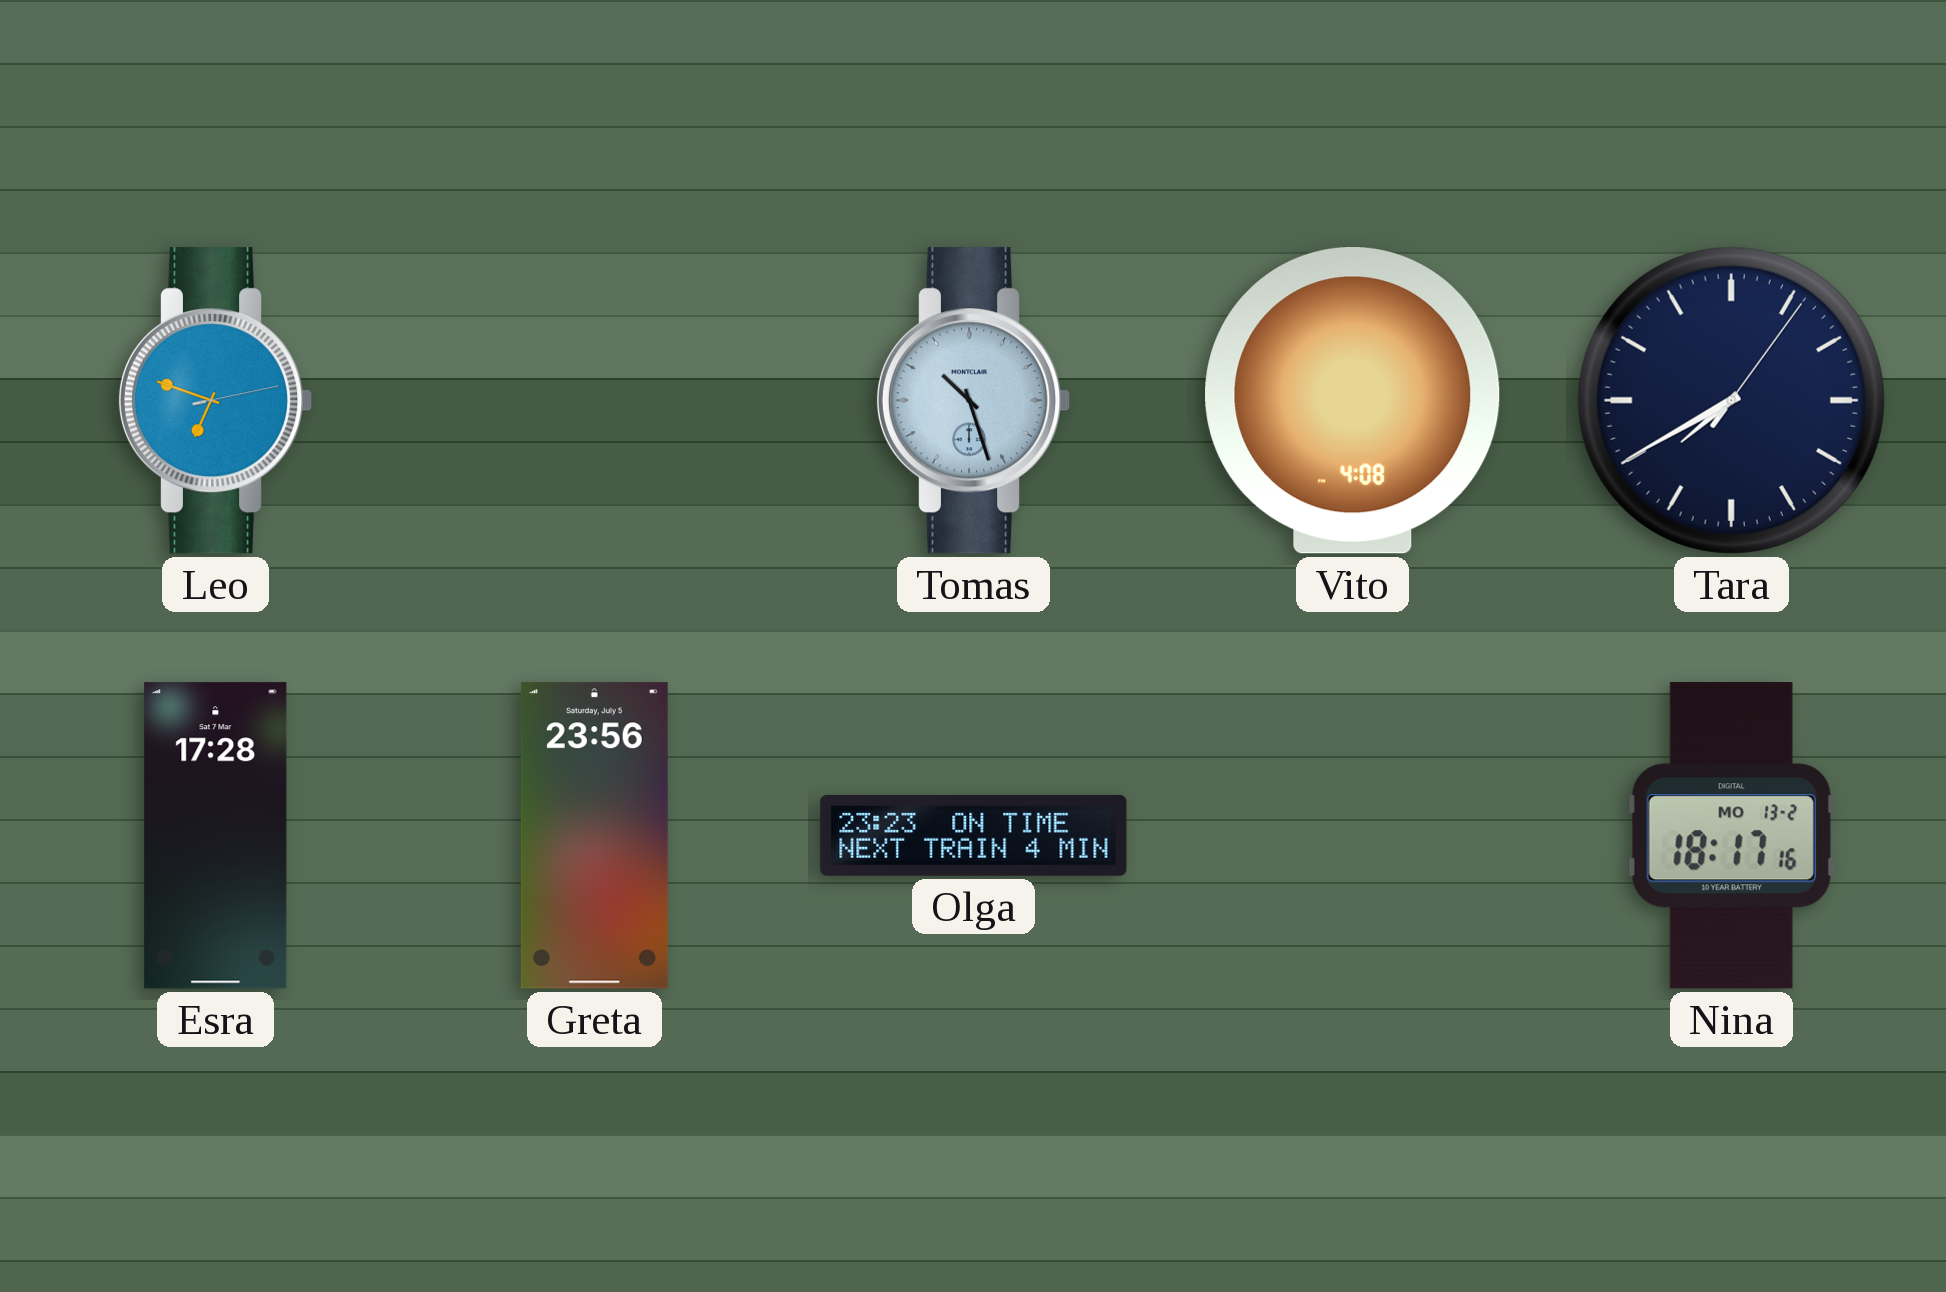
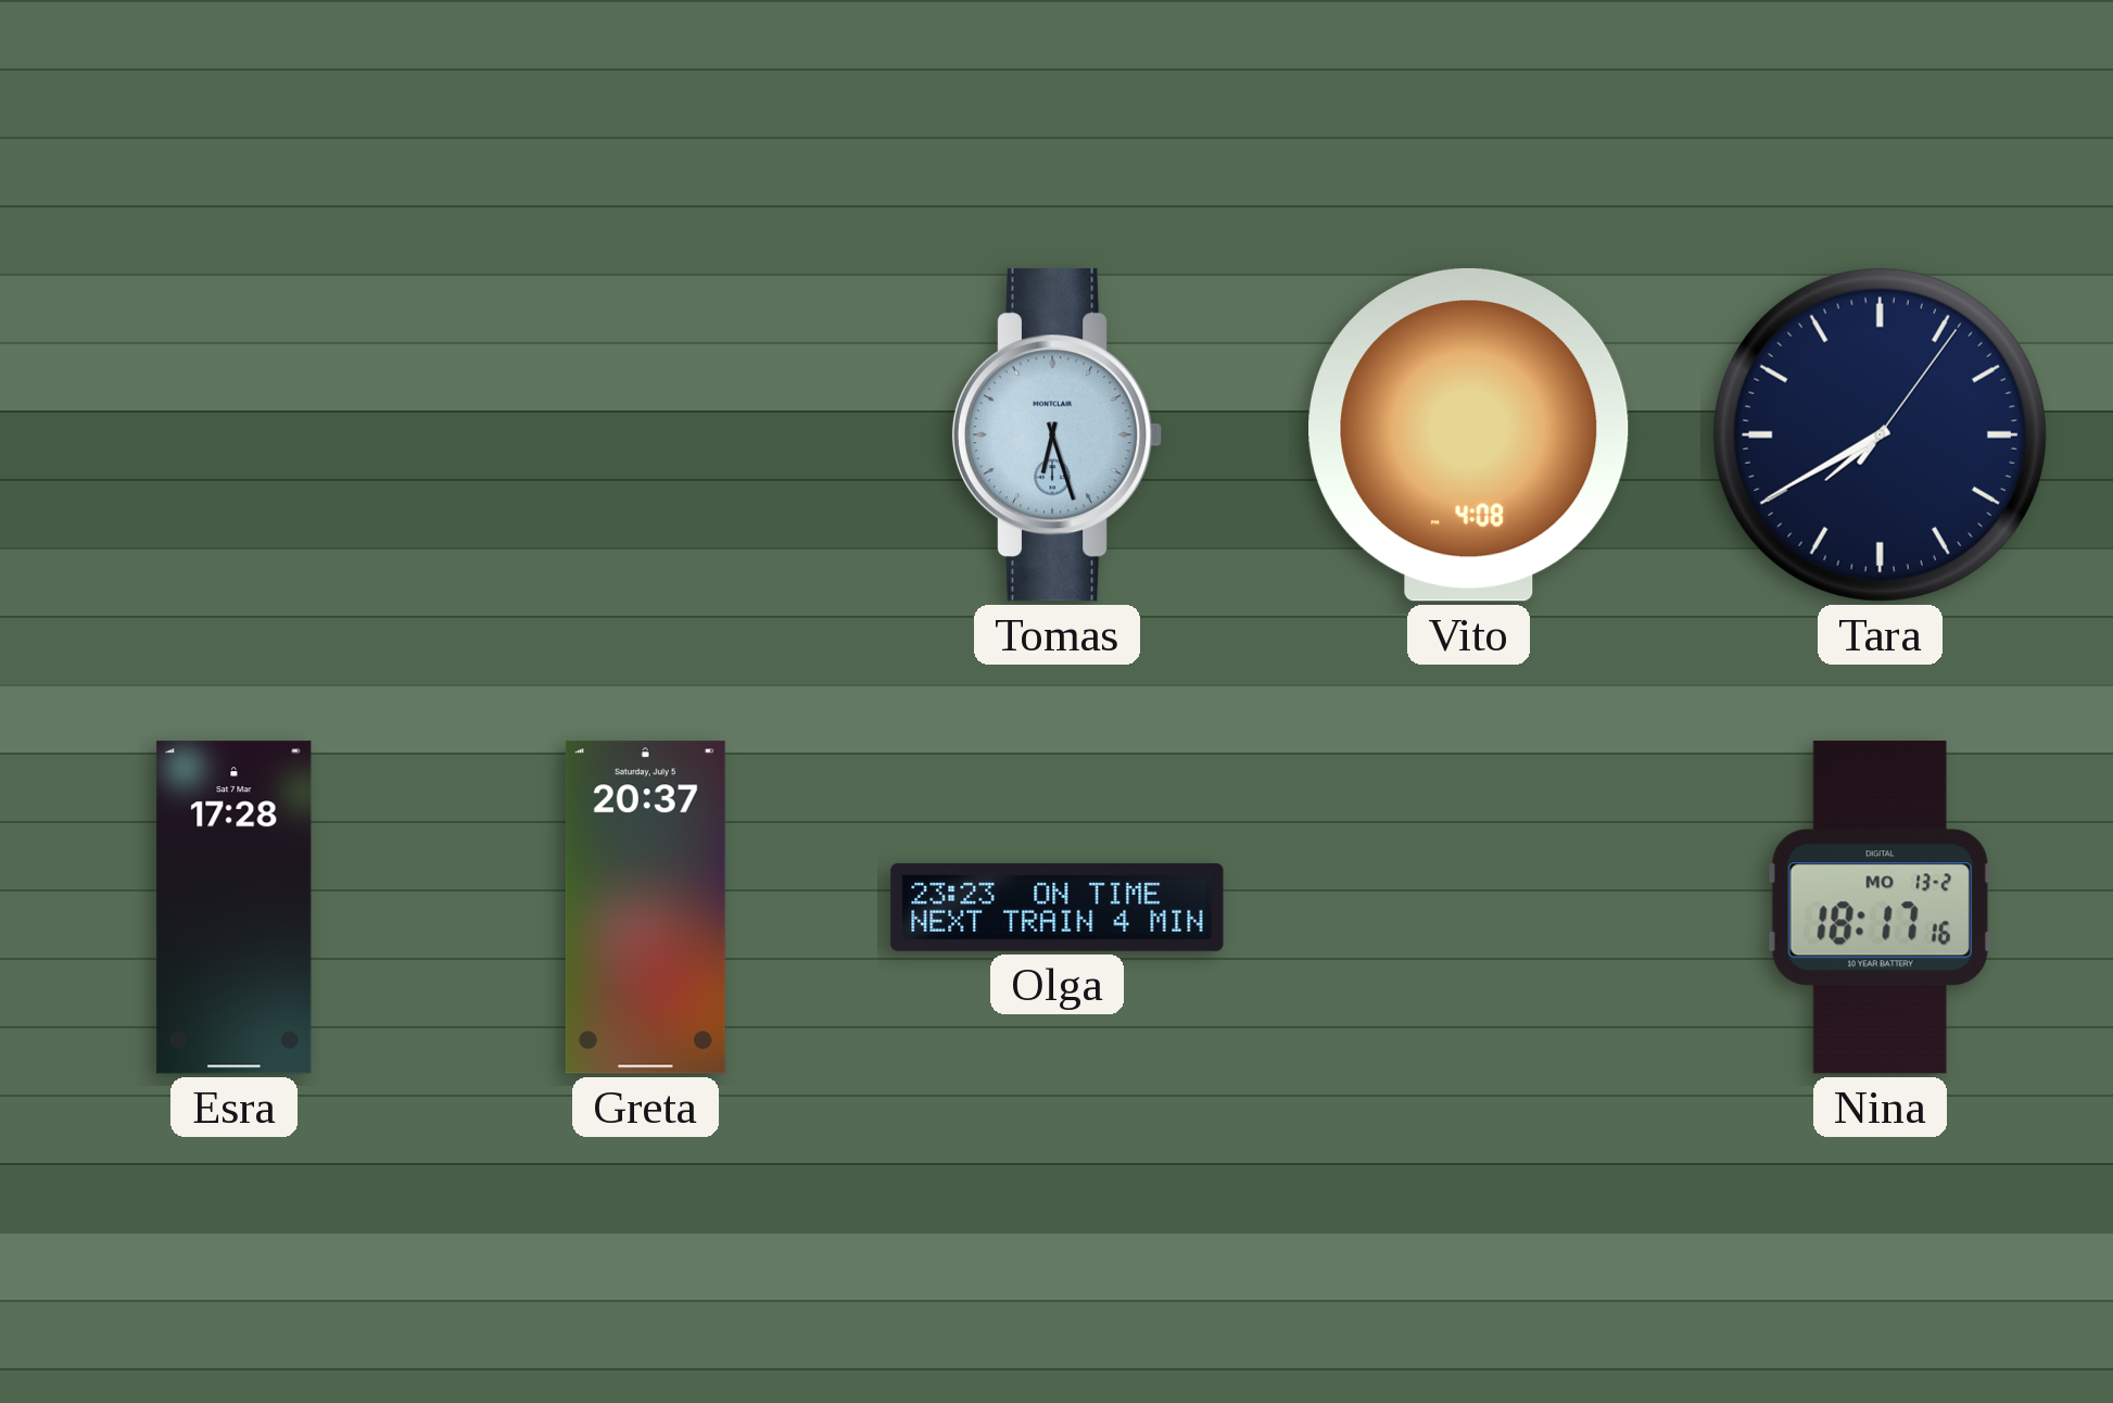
Leo: 6:48 -> none
Tomas: 10:27 -> 6:27
Greta: 23:56 -> 20:37
